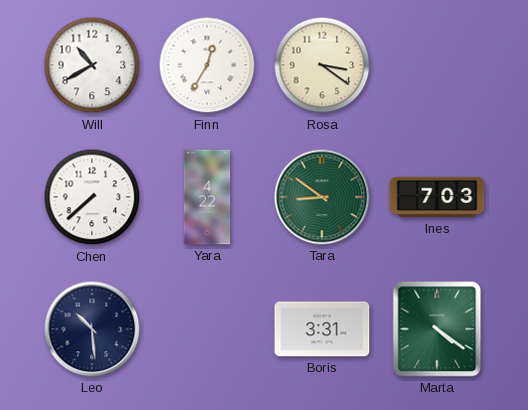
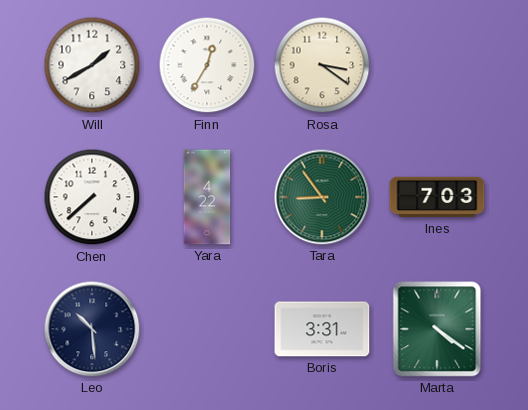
Will: 10:40 -> 1:40
Tara: 8:51 -> 8:54
